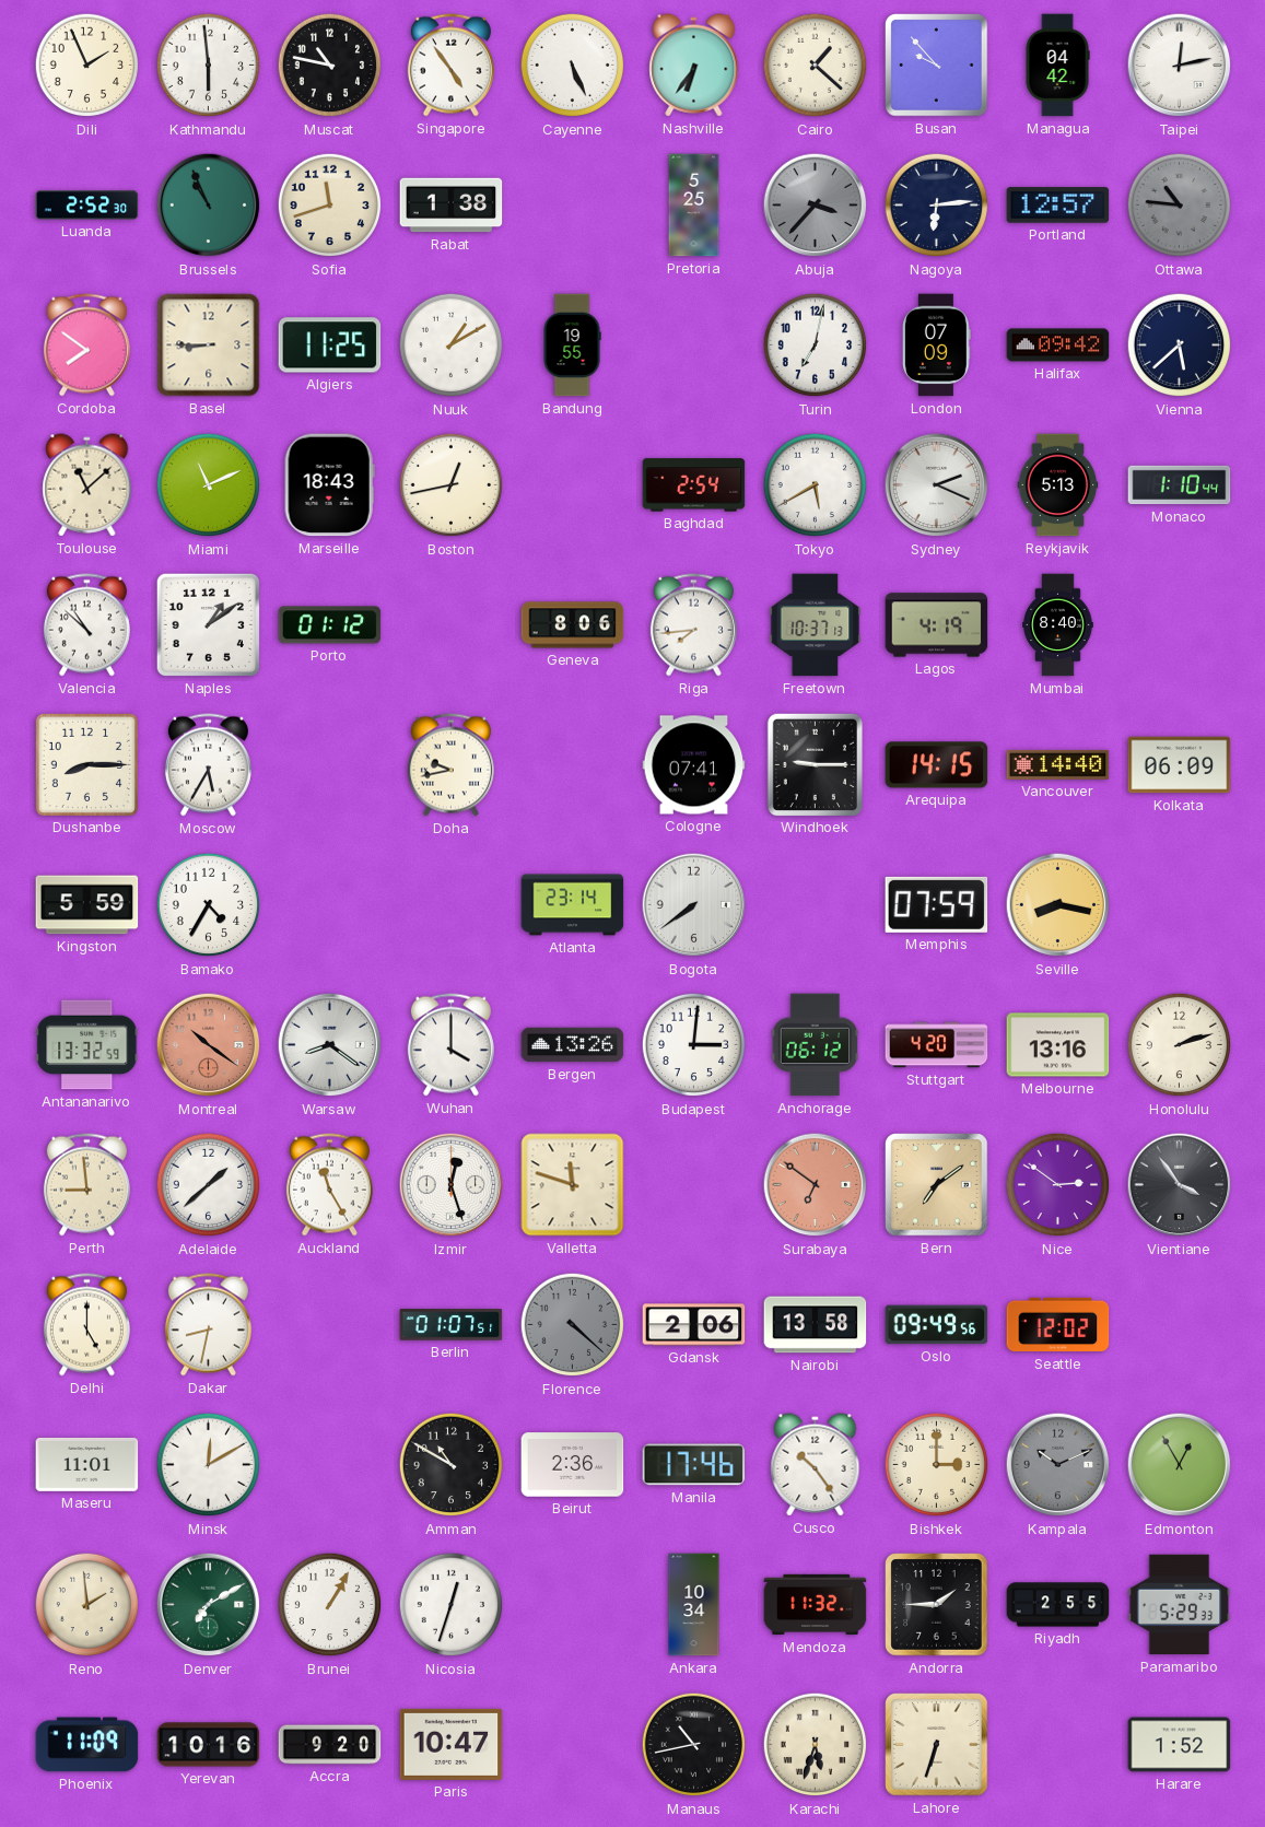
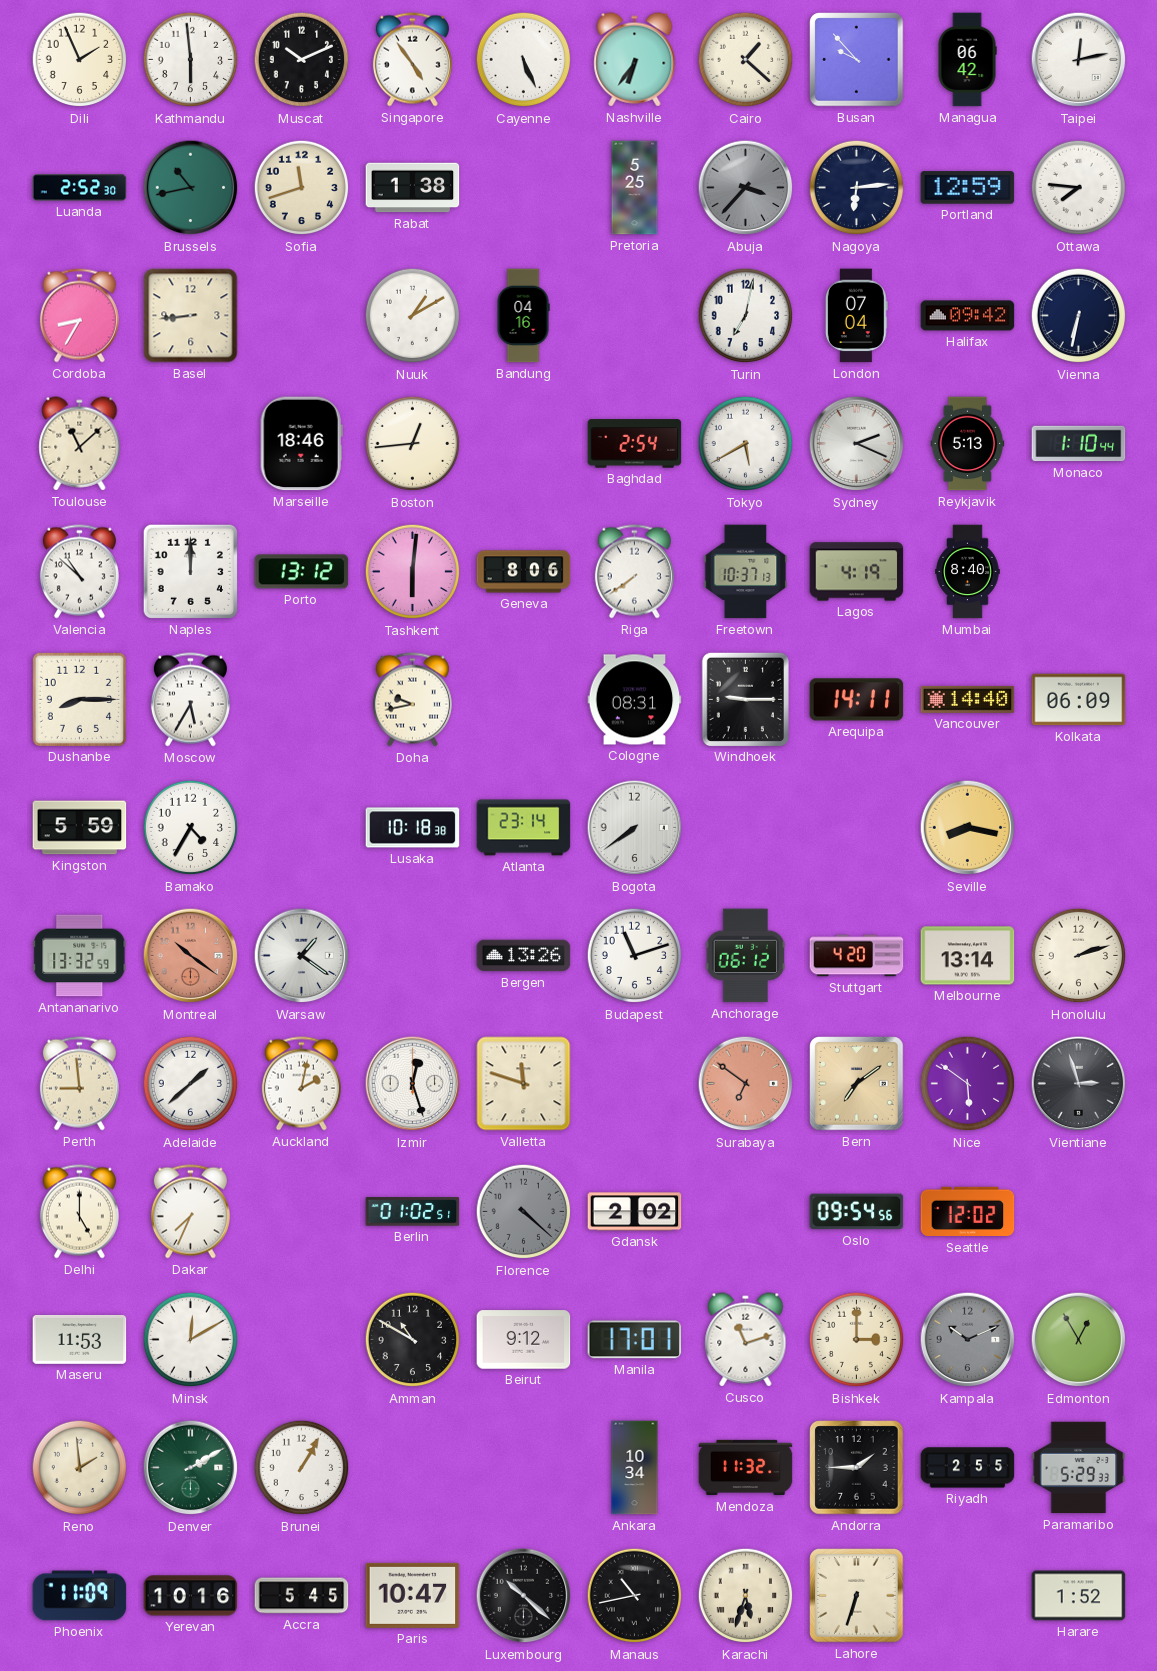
Muscat: 10:47 -> 10:11
Managua: 04:42 -> 06:42
Brussels: 10:56 -> 10:43
Portland: 12:57 -> 12:59
Ottawa: 10:46 -> 7:46
Ottawa dial: grey -> white
Cordoba: 7:51 -> 8:35
Basel: 8:45 -> 8:44
Algiers: 11:25 -> none
Bandung: 19:55 -> 04:16
London: 07:09 -> 07:04
Vienna: 5:38 -> 6:32
Miami: 11:11 -> none
Marseille: 18:43 -> 18:46
Boston: 12:43 -> 12:44
Naples: 1:09 -> 12:00
Porto: 01:12 -> 13:12
Tashkent: none -> 6:01
Riga: 7:44 -> 7:39
Cologne: 07:41 -> 08:31
Arequipa: 14:15 -> 14:11
Lusaka: none -> 10:18
Memphis: 07:59 -> none
Warsaw: 8:21 -> 1:21
Wuhan: 4:00 -> none
Budapest: 3:01 -> 11:12
Melbourne: 13:16 -> 13:14
Auckland: 11:25 -> 2:02
Nice: 2:51 -> 5:51
Vientiane: 3:54 -> 2:57
Dakar: 8:32 -> 7:34
Berlin: 01:07 -> 01:02
Gdansk: 2:06 -> 2:02
Nairobi: 13:58 -> none
Oslo: 09:49 -> 09:54
Maseru: 11:01 -> 11:53
Beirut: 2:36 -> 9:12
Manila: 17:46 -> 17:01
Cusco: 10:24 -> 11:12
Denver: 7:10 -> 2:10
Nicosia: 12:33 -> none
Accra: 9:20 -> 5:45
Luxembourg: none -> 10:22
